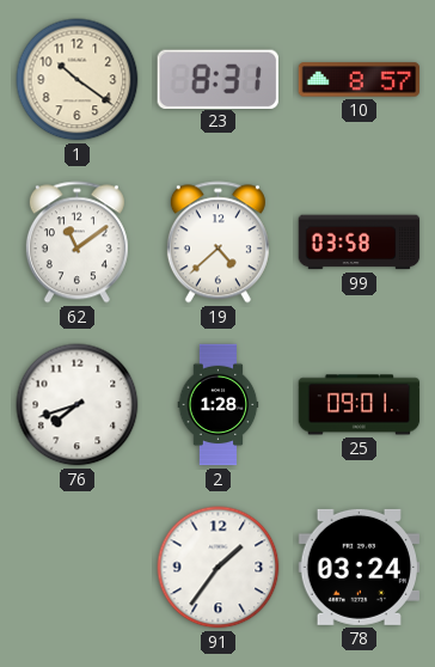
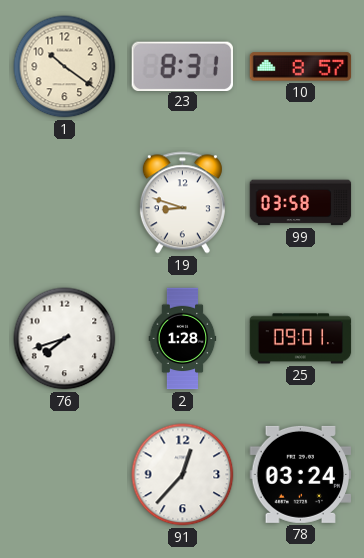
62: 11:09 -> none
19: 4:38 -> 8:48
91: 1:36 -> 12:37
